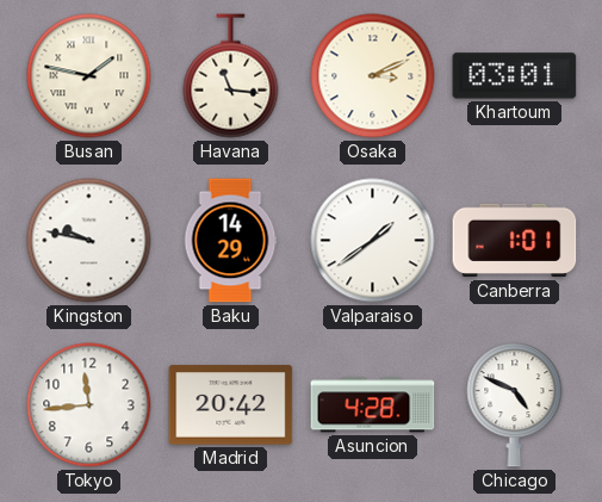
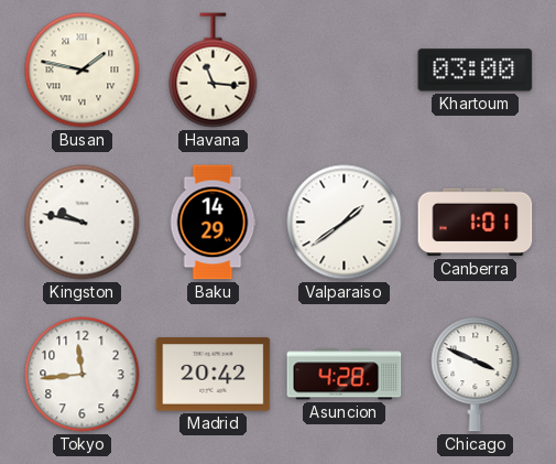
Osaka: 3:11 -> none
Khartoum: 03:01 -> 03:00
Chicago: 4:49 -> 3:49
